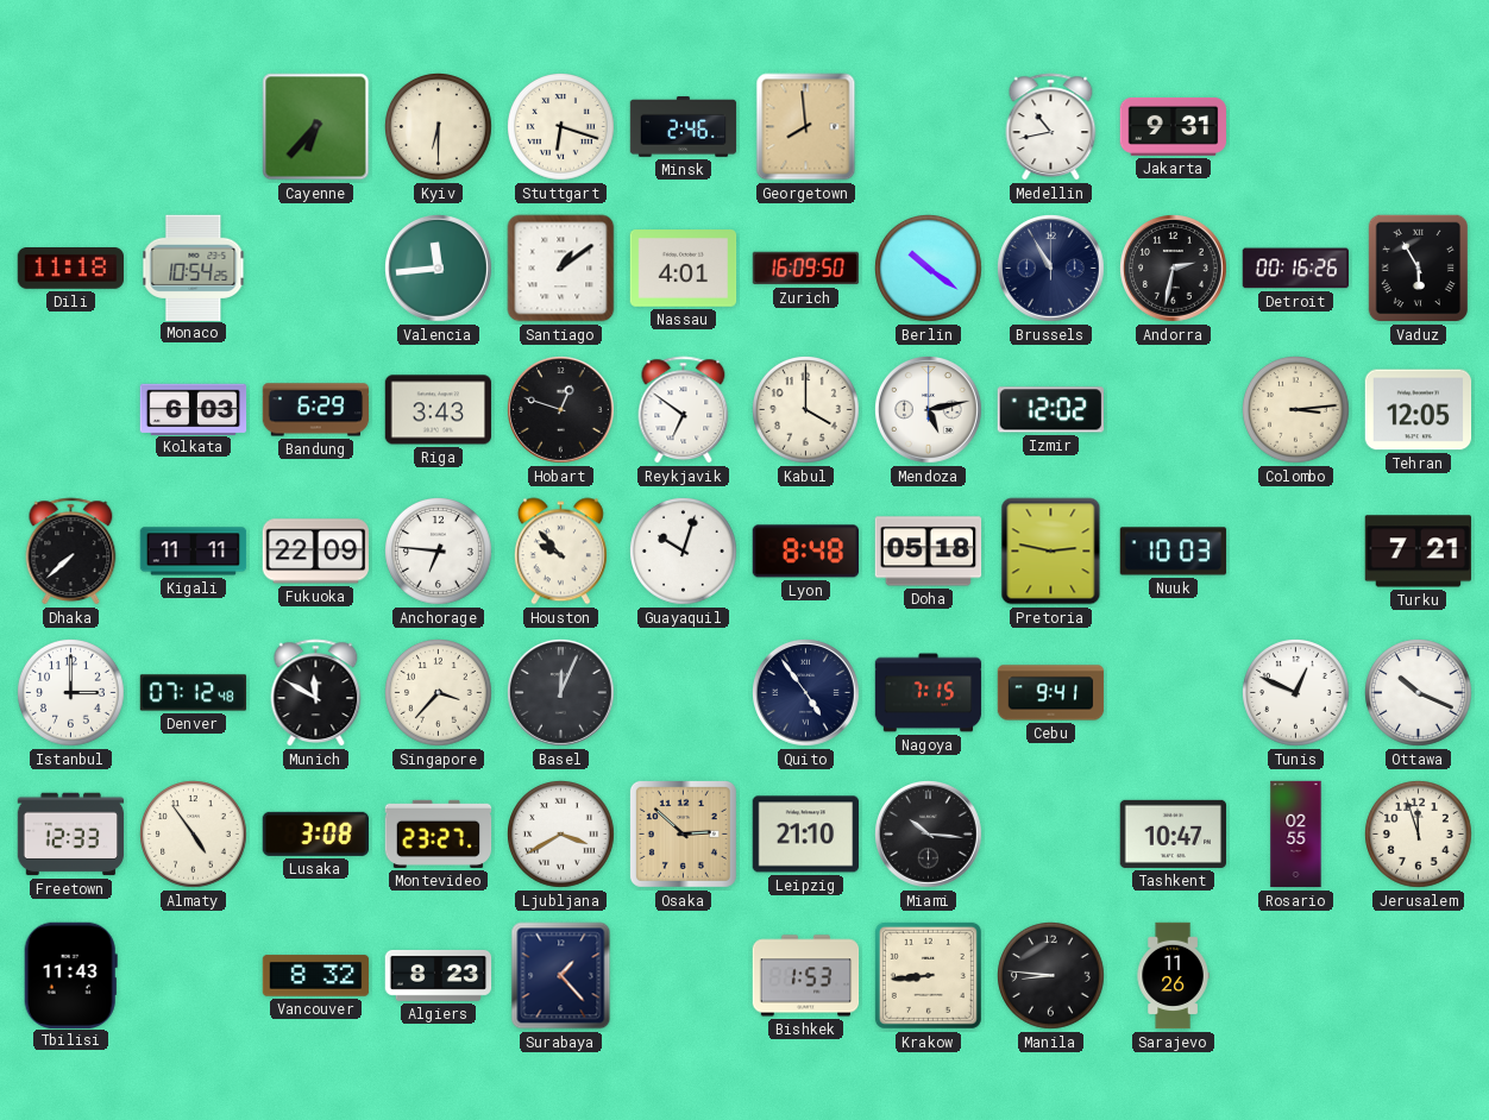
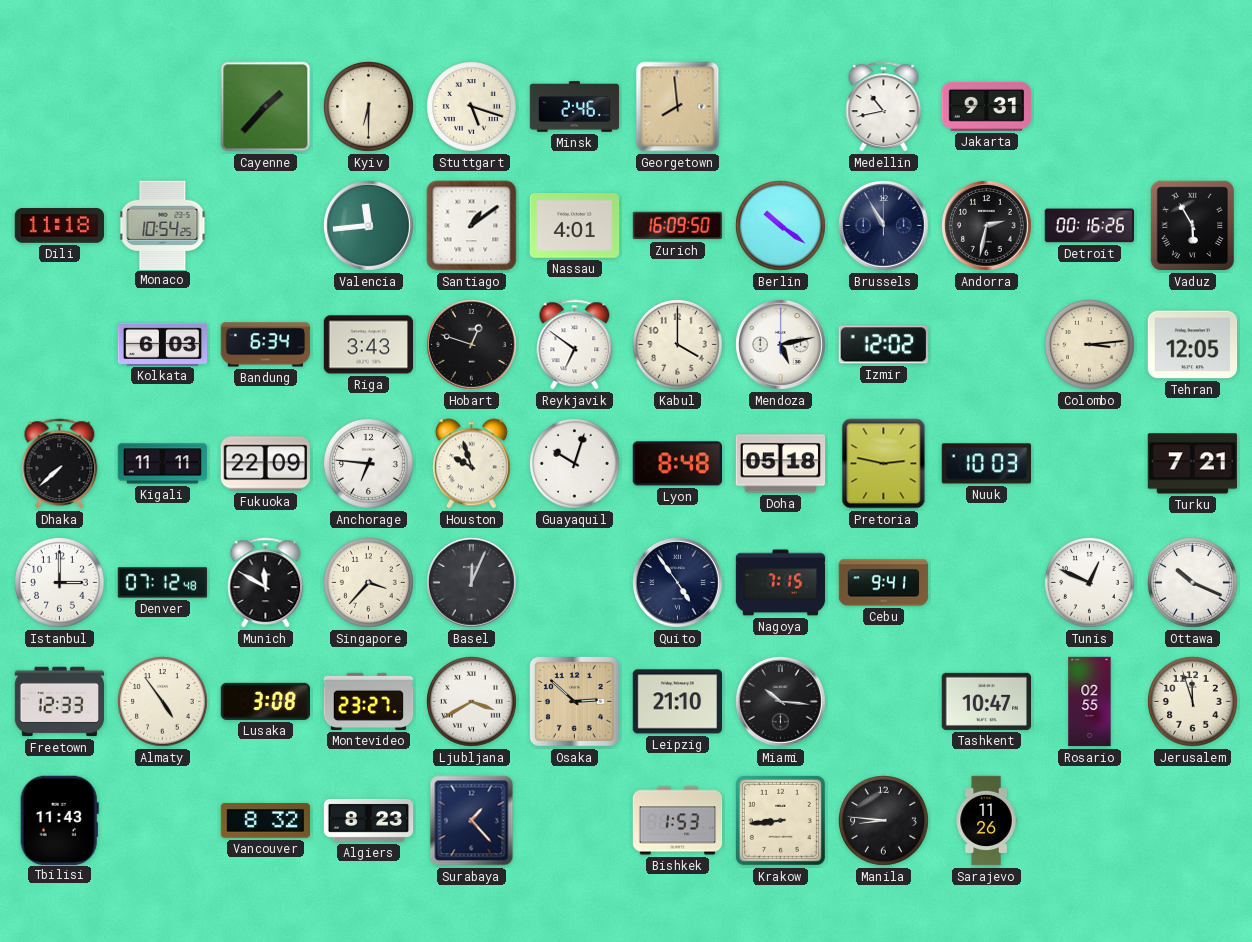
Cayenne: 6:37 -> 1:37
Stuttgart: 6:18 -> 5:18
Bandung: 6:29 -> 6:34
Houston: 9:53 -> 9:57
